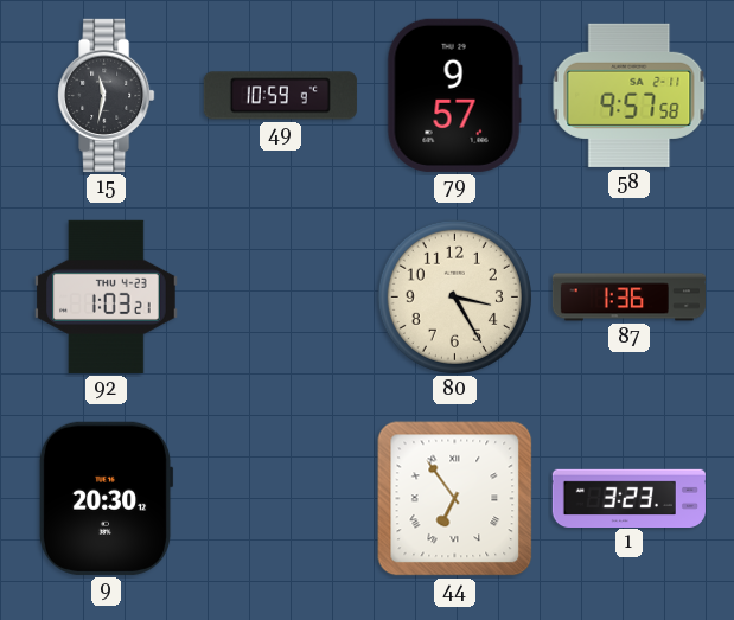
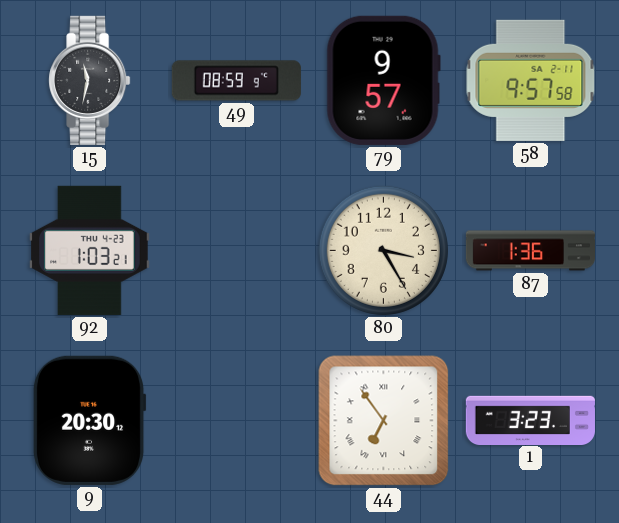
49: 10:59 -> 08:59
